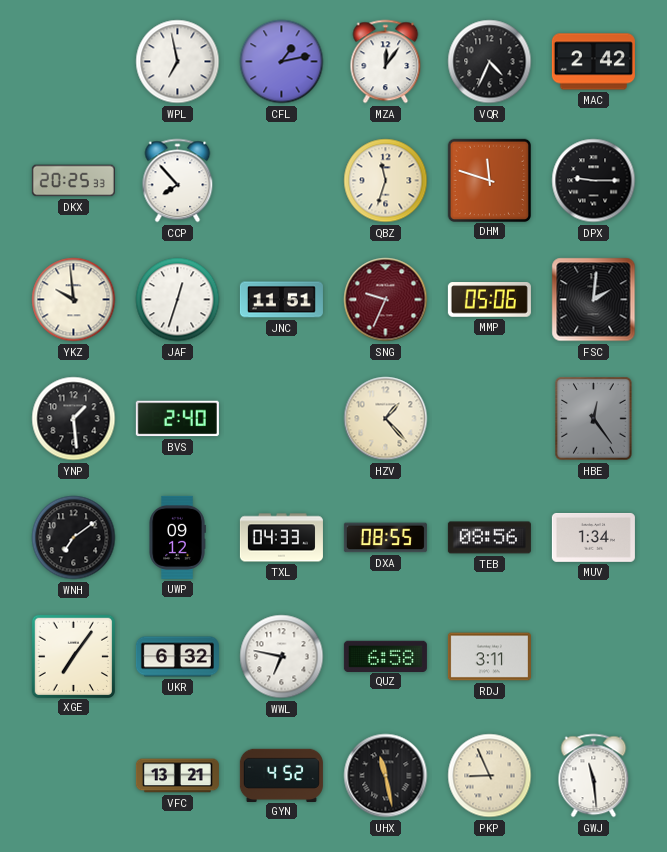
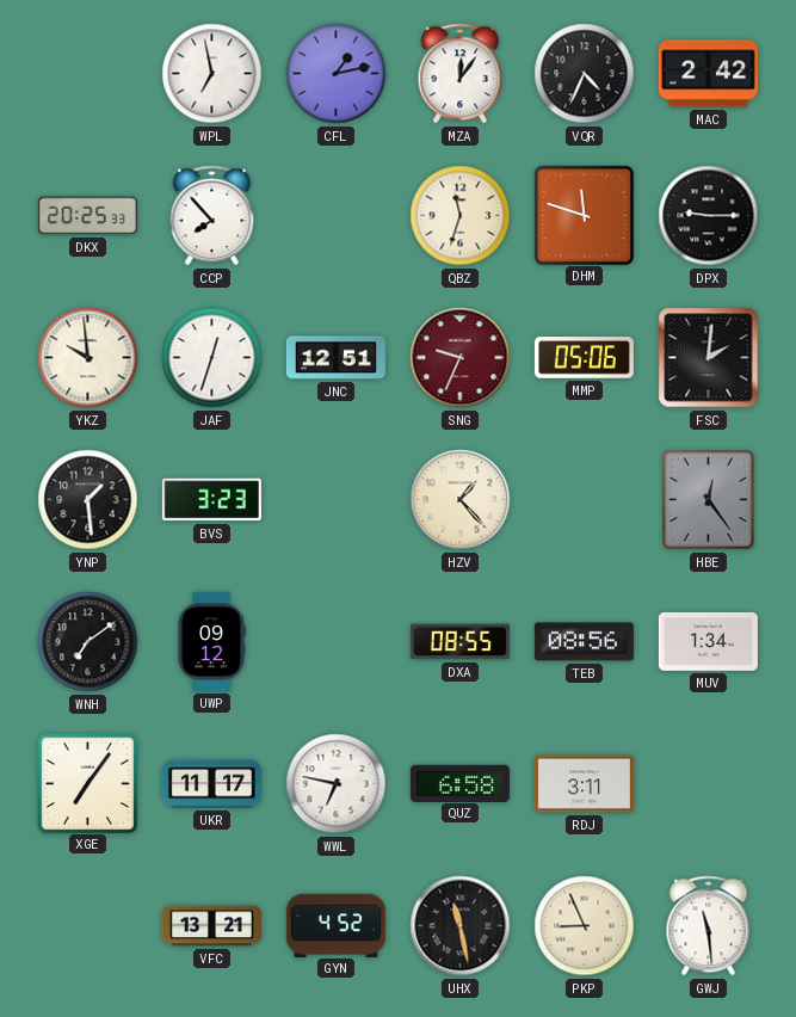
JNC: 11:51 -> 12:51
BVS: 2:40 -> 3:23
TXL: 04:33 -> none
UKR: 6:32 -> 11:17
